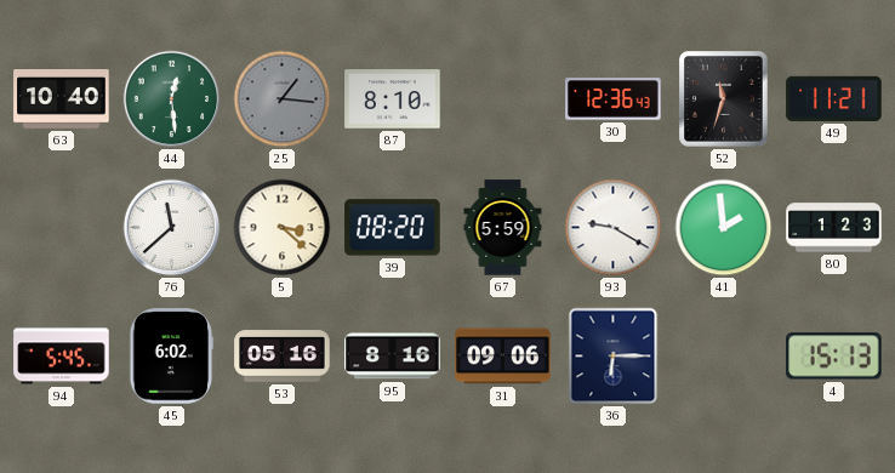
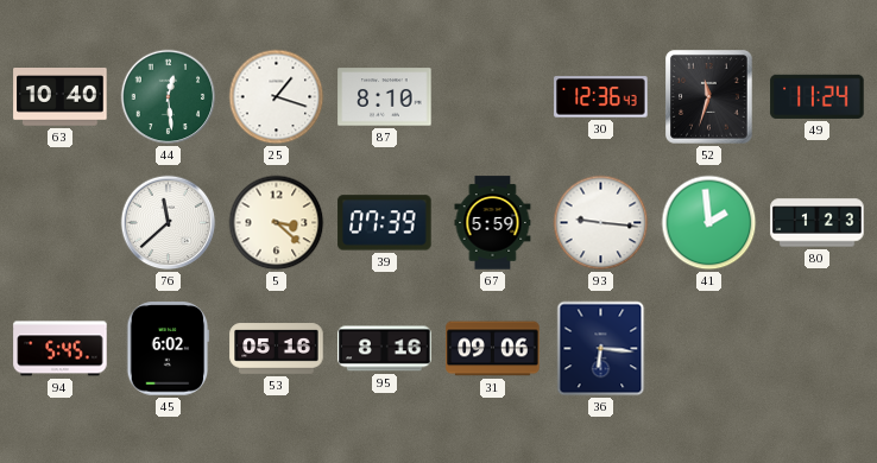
25: 1:16 -> 1:18
25 dial: grey -> white
49: 11:21 -> 11:24
39: 08:20 -> 07:39
93: 9:20 -> 9:16
36: 6:15 -> 6:16
4: 15:13 -> none
